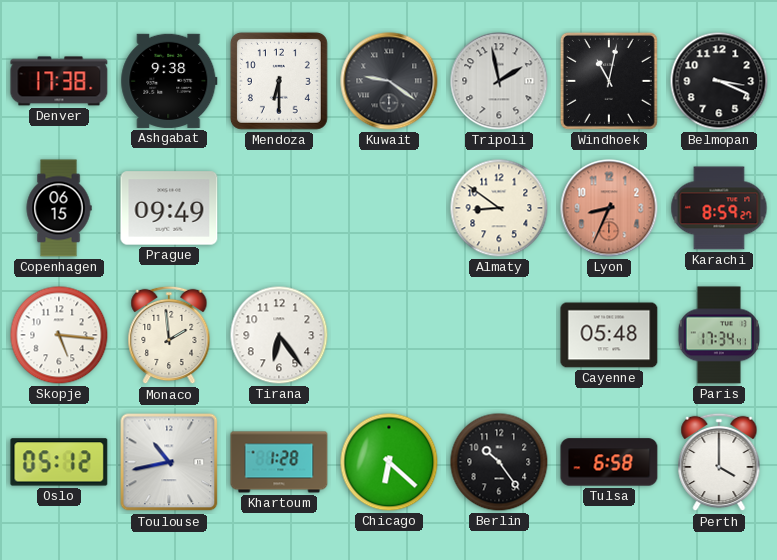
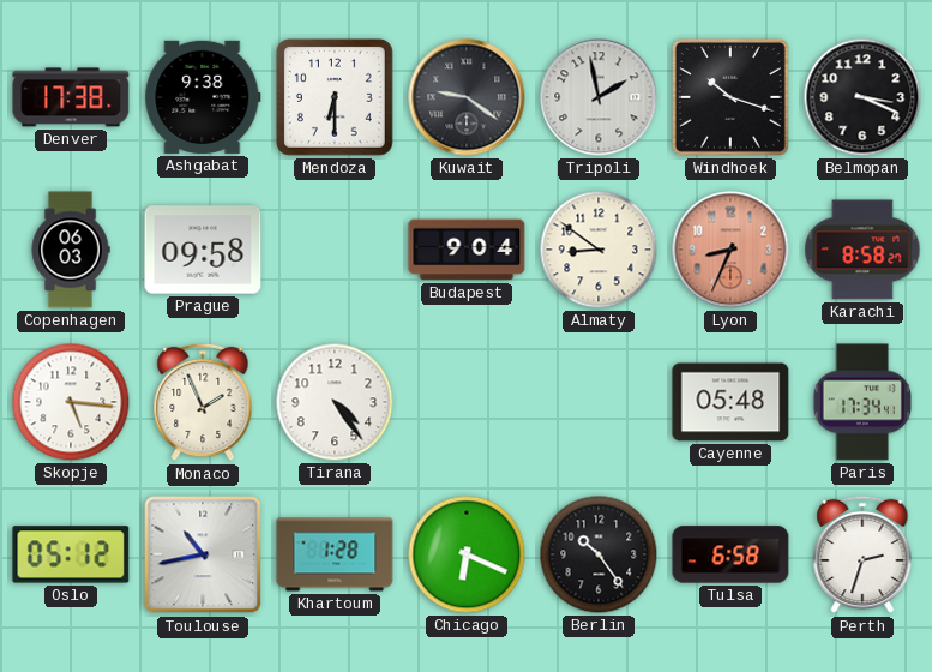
Windhoek: 11:02 -> 10:18
Copenhagen: 06:15 -> 06:03
Prague: 09:49 -> 09:58
Budapest: none -> 9:04
Karachi: 8:59 -> 8:58
Monaco: 1:59 -> 1:56
Tirana: 6:24 -> 4:24
Chicago: 6:22 -> 6:19
Perth: 4:00 -> 2:33
